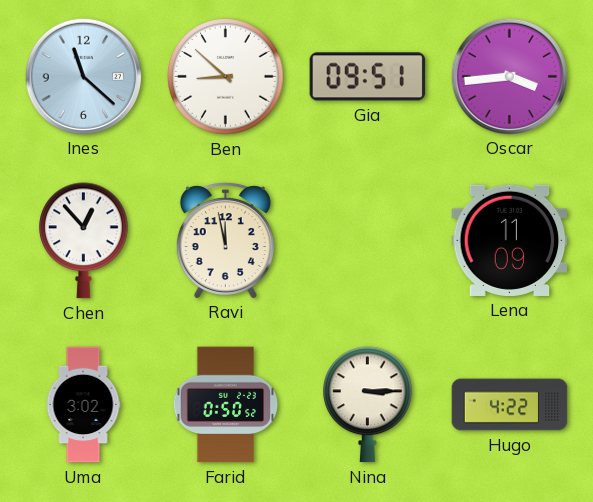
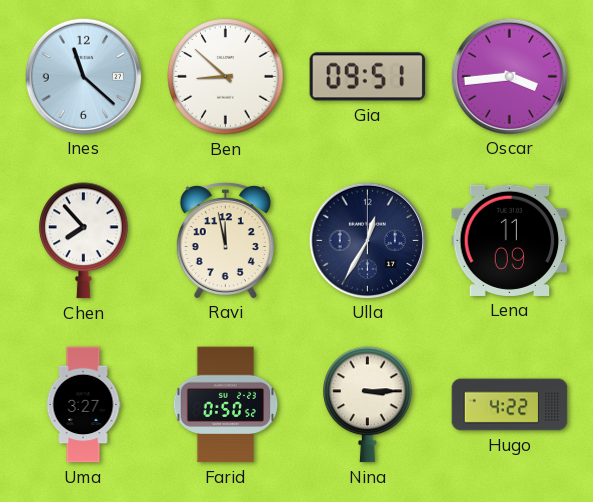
Chen: 12:53 -> 7:53
Ulla: none -> 12:35
Uma: 3:02 -> 3:27
